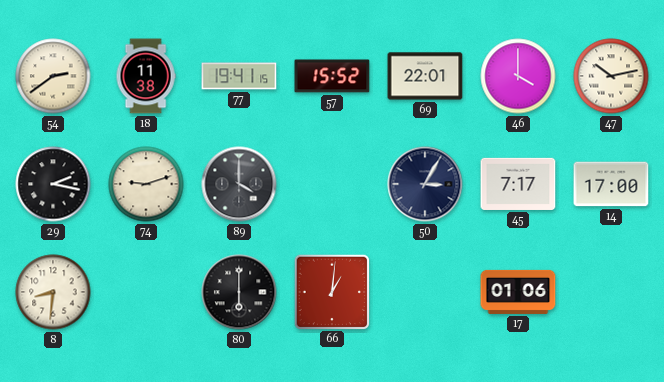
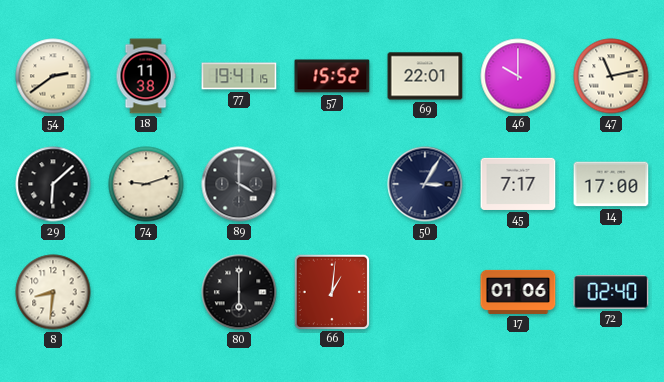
46: 4:00 -> 10:00
47: 10:13 -> 11:13
29: 2:17 -> 6:08
72: none -> 02:40
